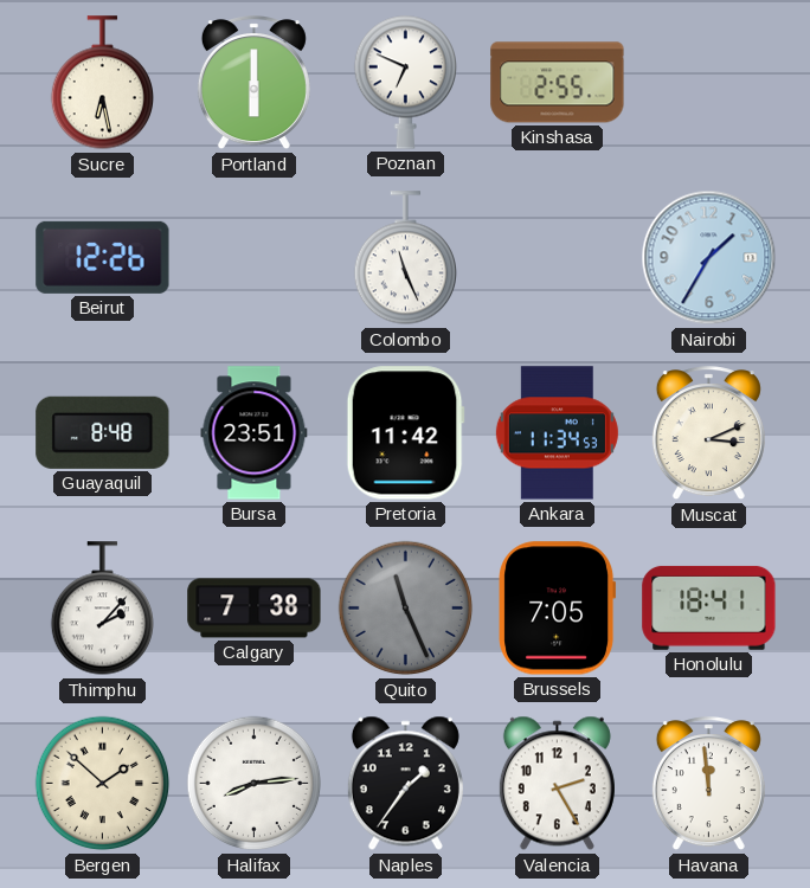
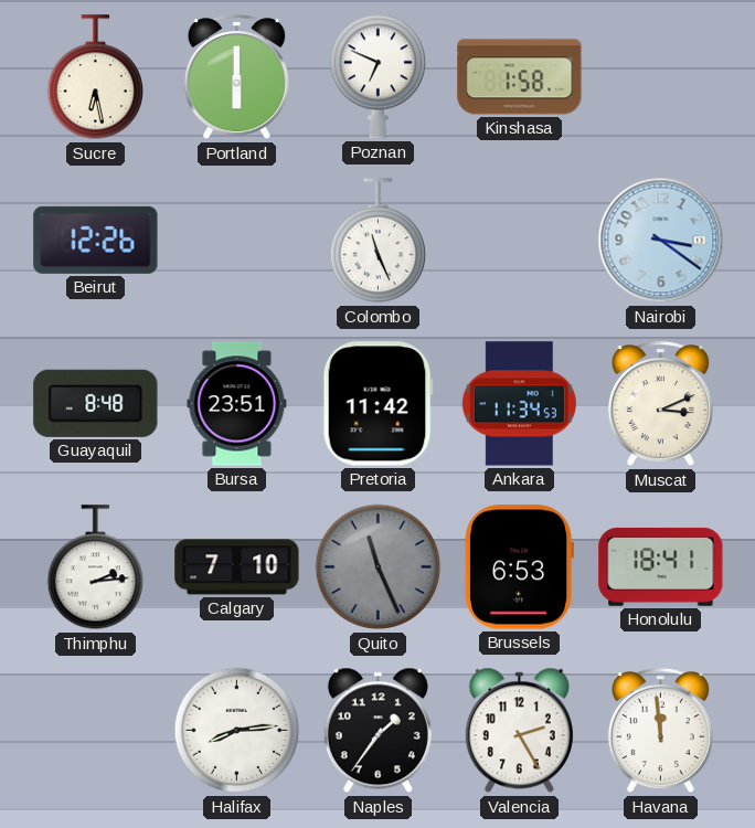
Kinshasa: 2:55 -> 1:58
Nairobi: 1:35 -> 3:21
Thimphu: 2:07 -> 2:14
Calgary: 7:38 -> 7:10
Brussels: 7:05 -> 6:53
Bergen: 1:52 -> none
